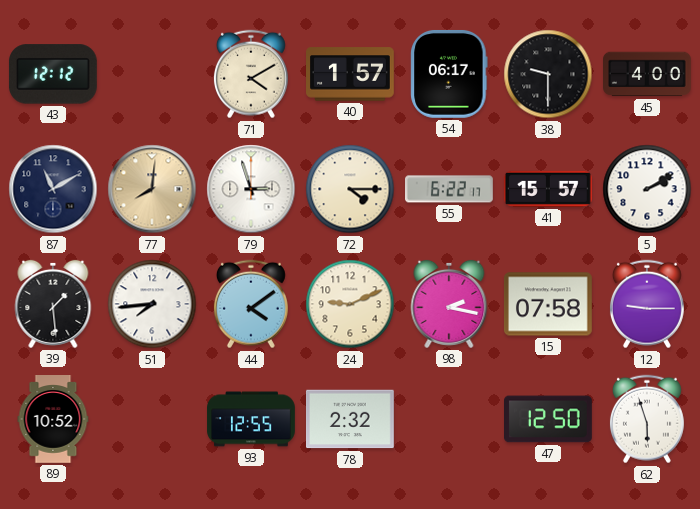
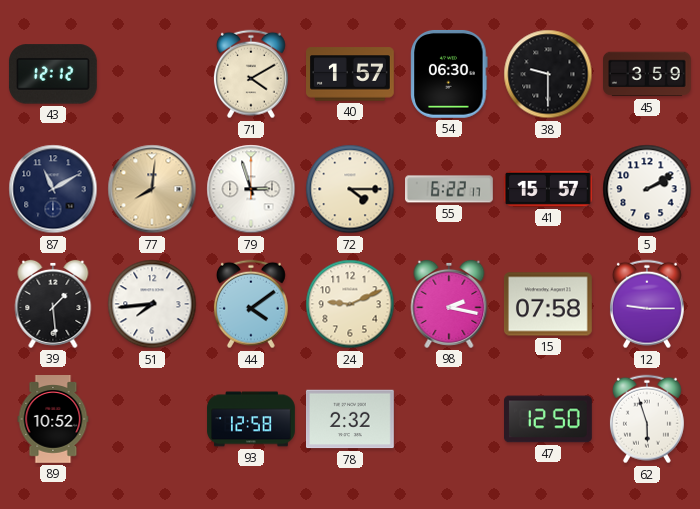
54: 06:17 -> 06:30
45: 4:00 -> 3:59
93: 12:55 -> 12:58
